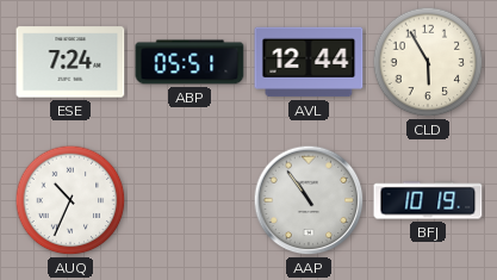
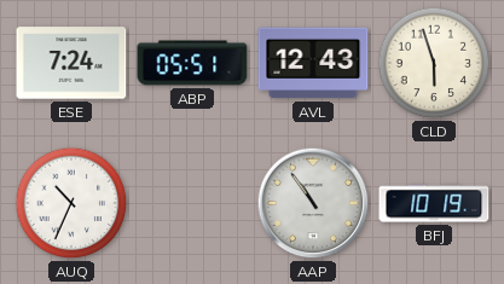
AVL: 12:44 -> 12:43
CLD: 5:55 -> 5:57
